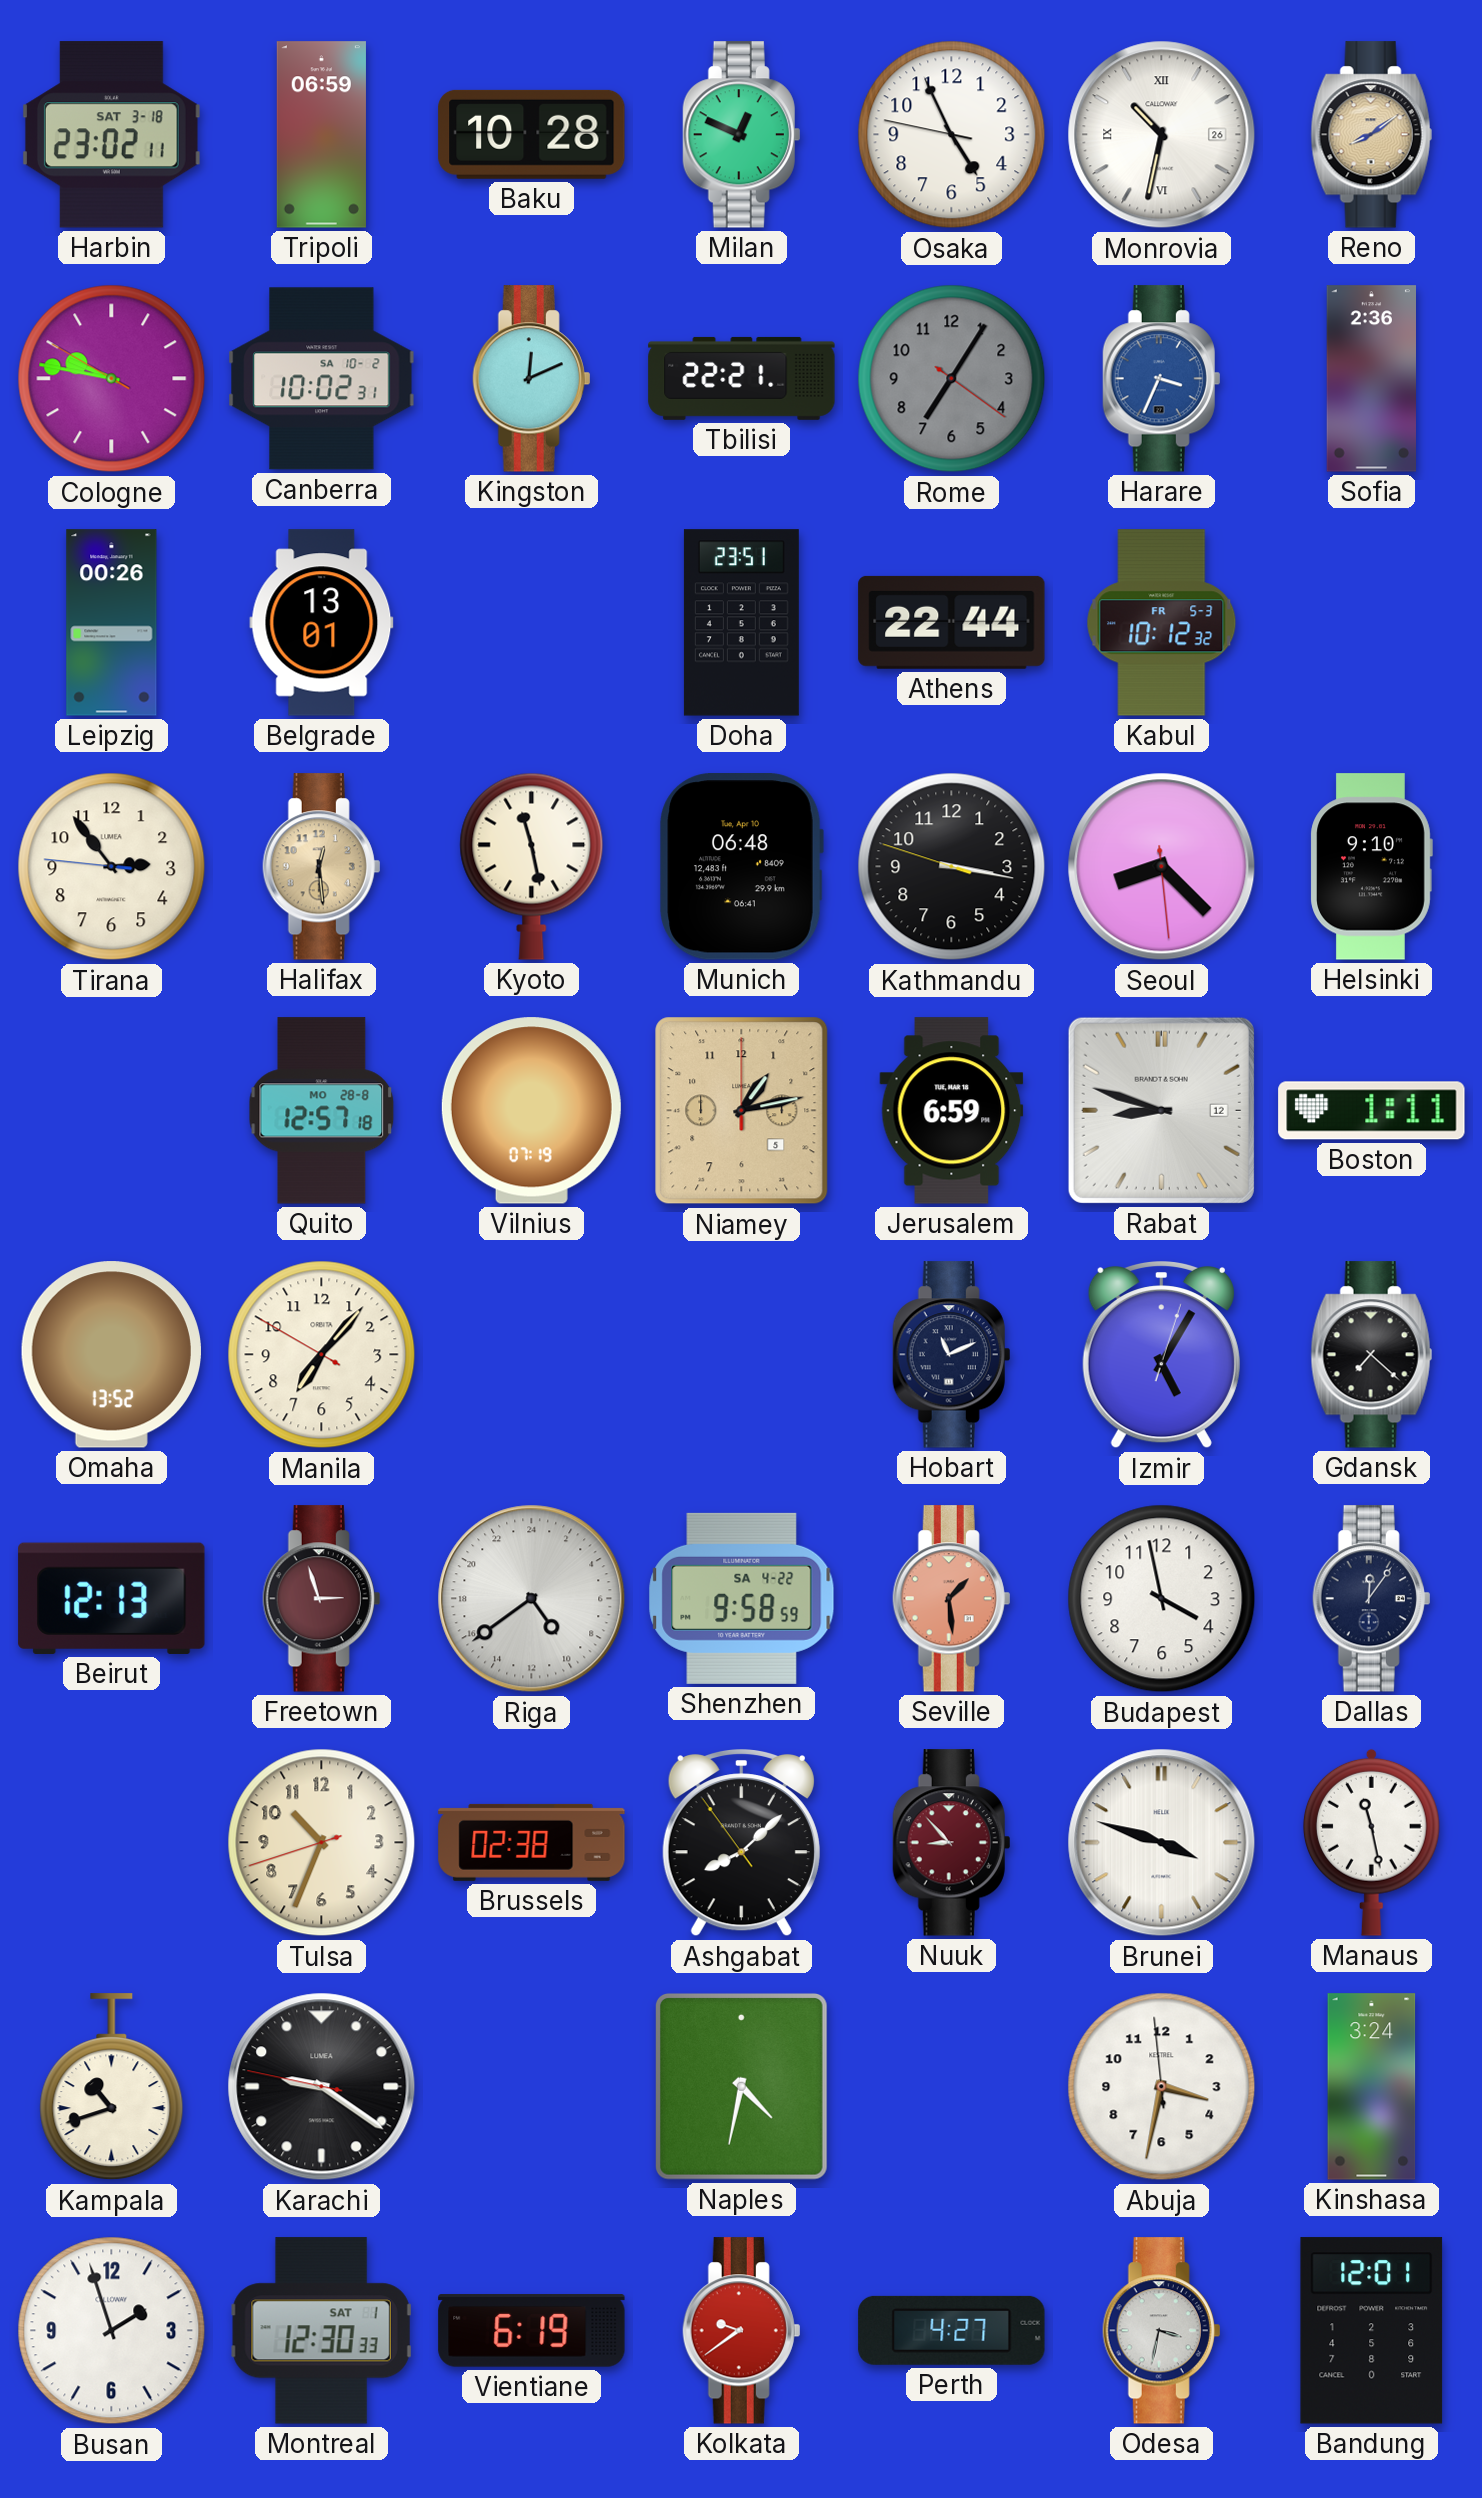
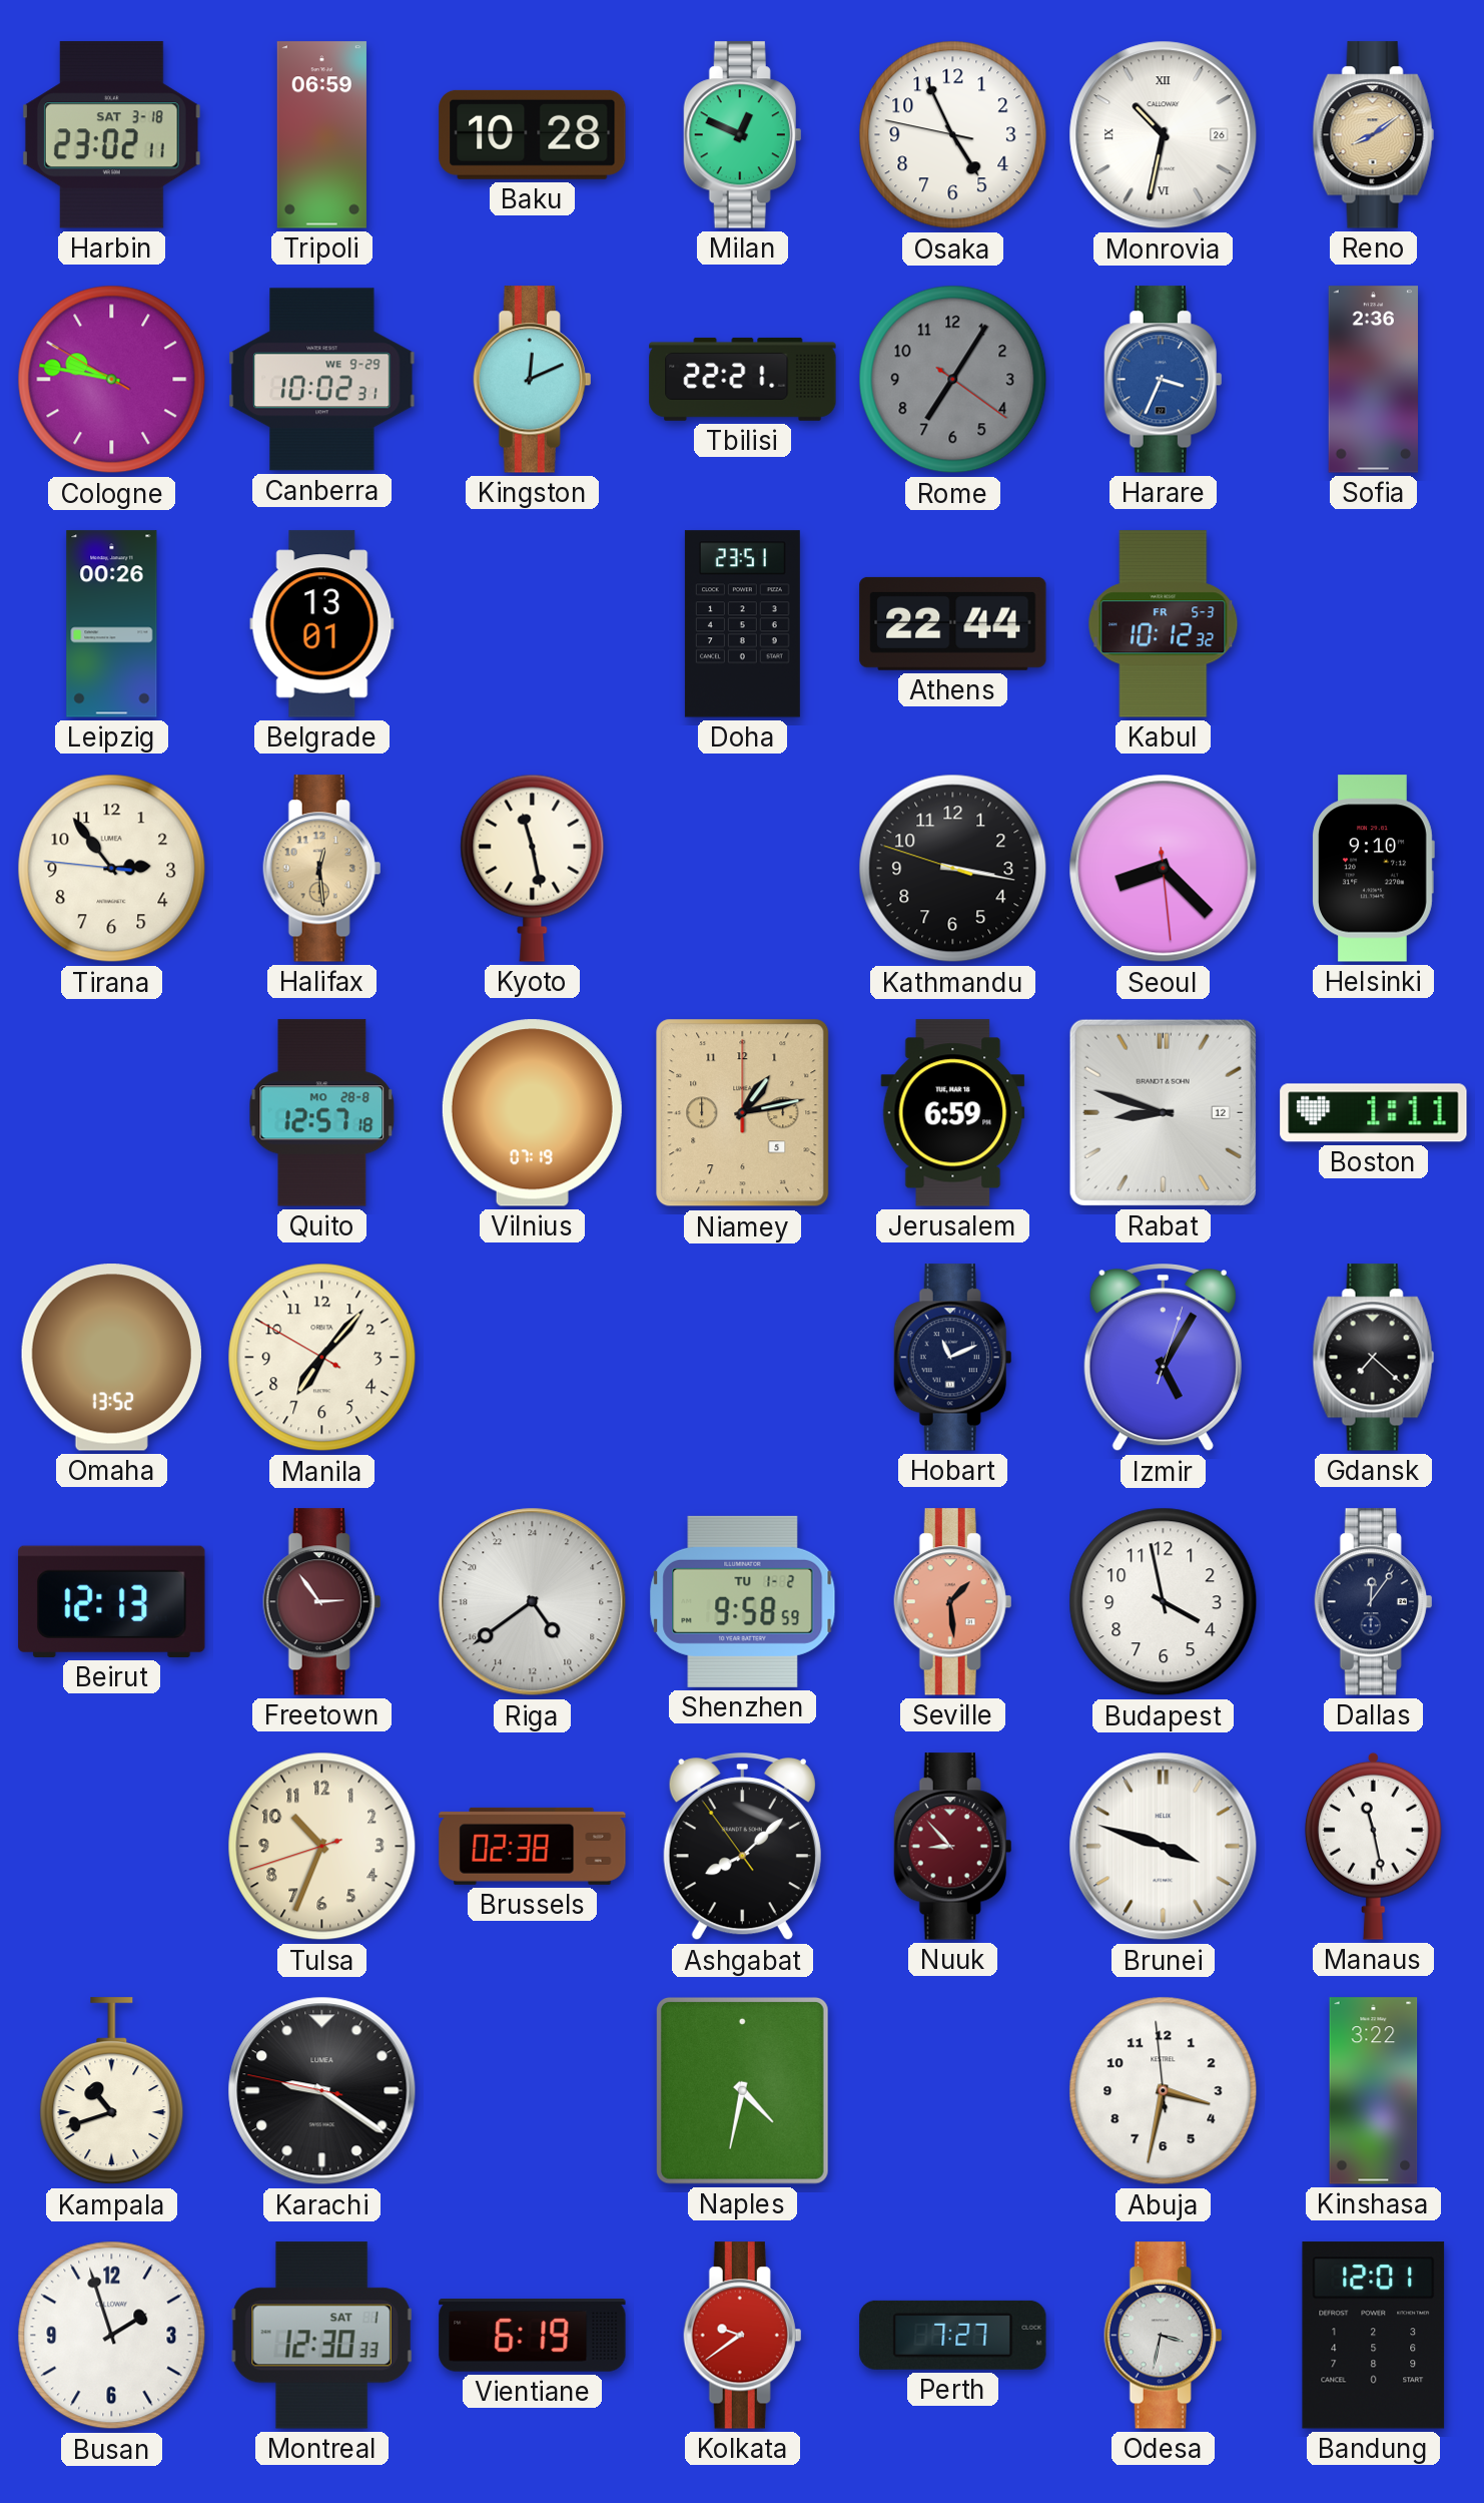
Canberra date: SA 10-2 -> WE 9-29
Munich: 06:48 -> none
Freetown: 2:57 -> 2:54
Shenzhen date: SA 4-22 -> TU 1-2
Kinshasa: 3:24 -> 3:22
Perth: 4:27 -> 7:27
